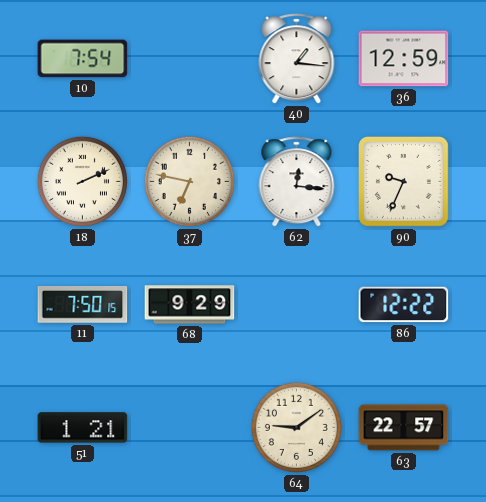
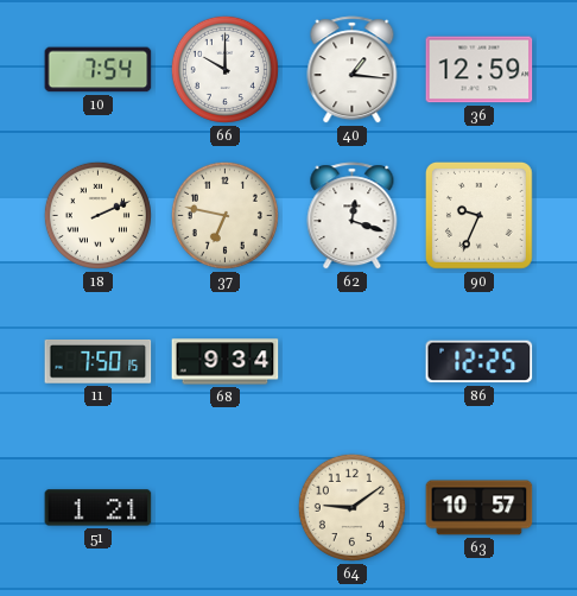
66: none -> 10:00
62: 12:16 -> 12:18
68: 9:29 -> 9:34
86: 12:22 -> 12:25
63: 22:57 -> 10:57
